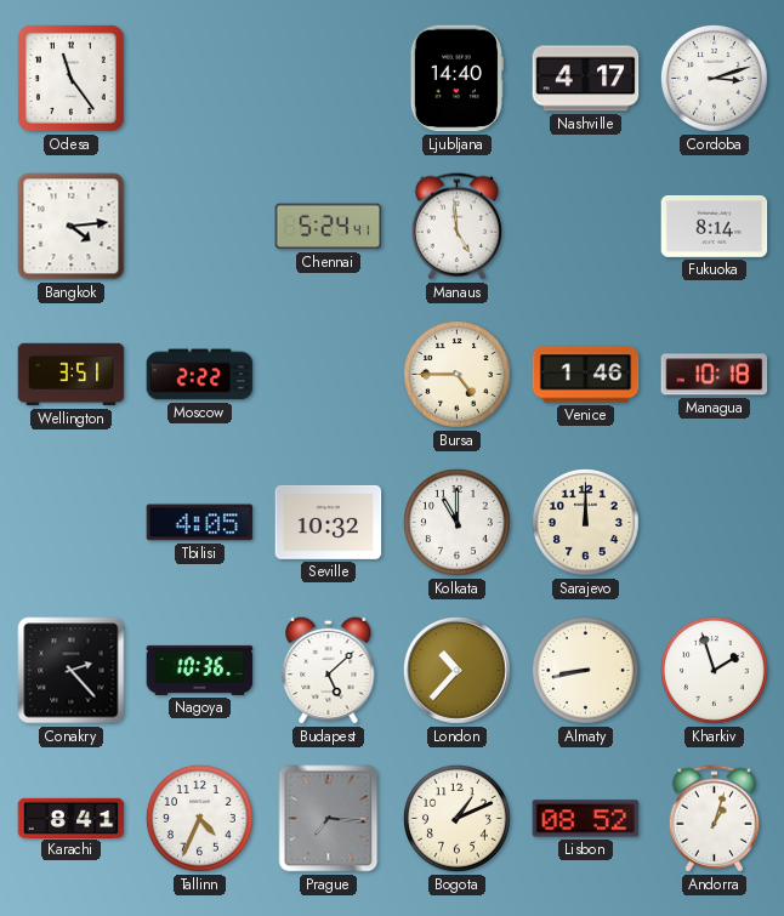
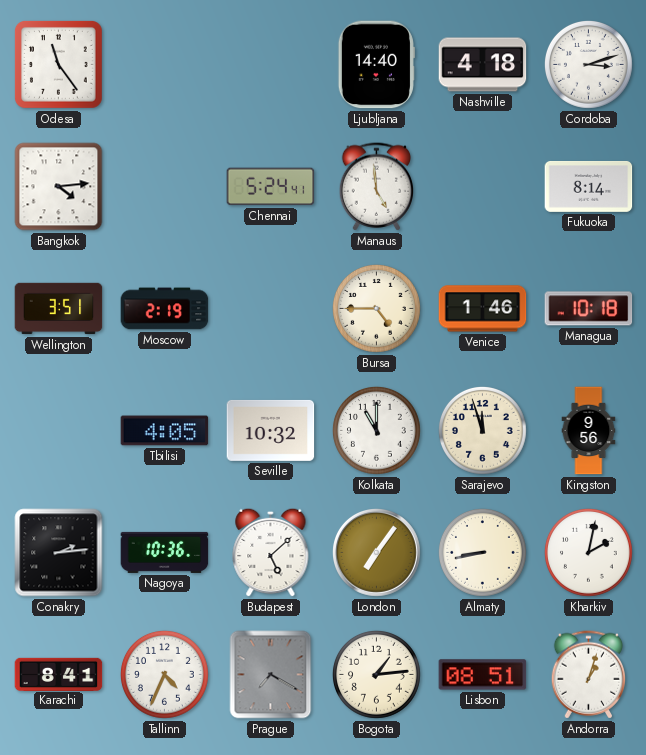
Nashville: 4:17 -> 4:18
Moscow: 2:22 -> 2:19
Sarajevo: 12:00 -> 11:57
Kingston: none -> 9:56
Conakry: 2:23 -> 2:14
London: 10:37 -> 7:06
Kharkiv: 1:57 -> 2:02
Prague: 7:16 -> 7:20
Bogota: 1:11 -> 1:14
Lisbon: 08:52 -> 08:51
